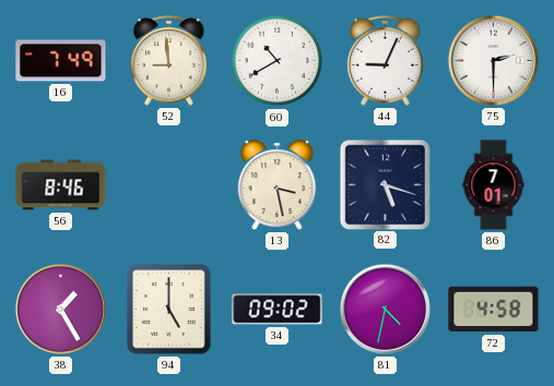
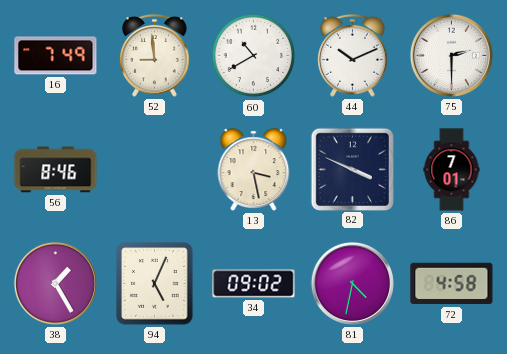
44: 9:04 -> 10:11
82: 5:18 -> 3:49
94: 5:00 -> 5:04
